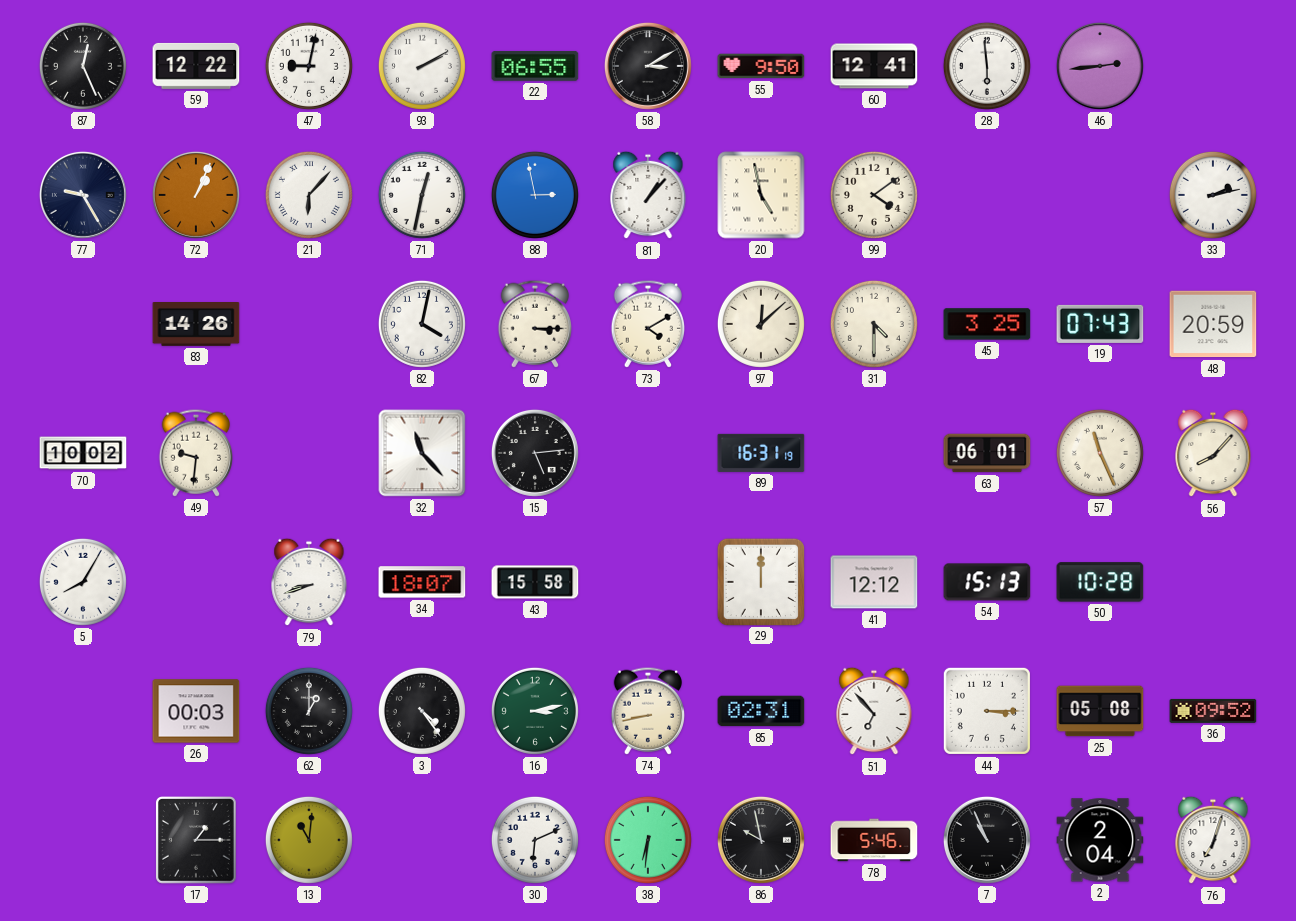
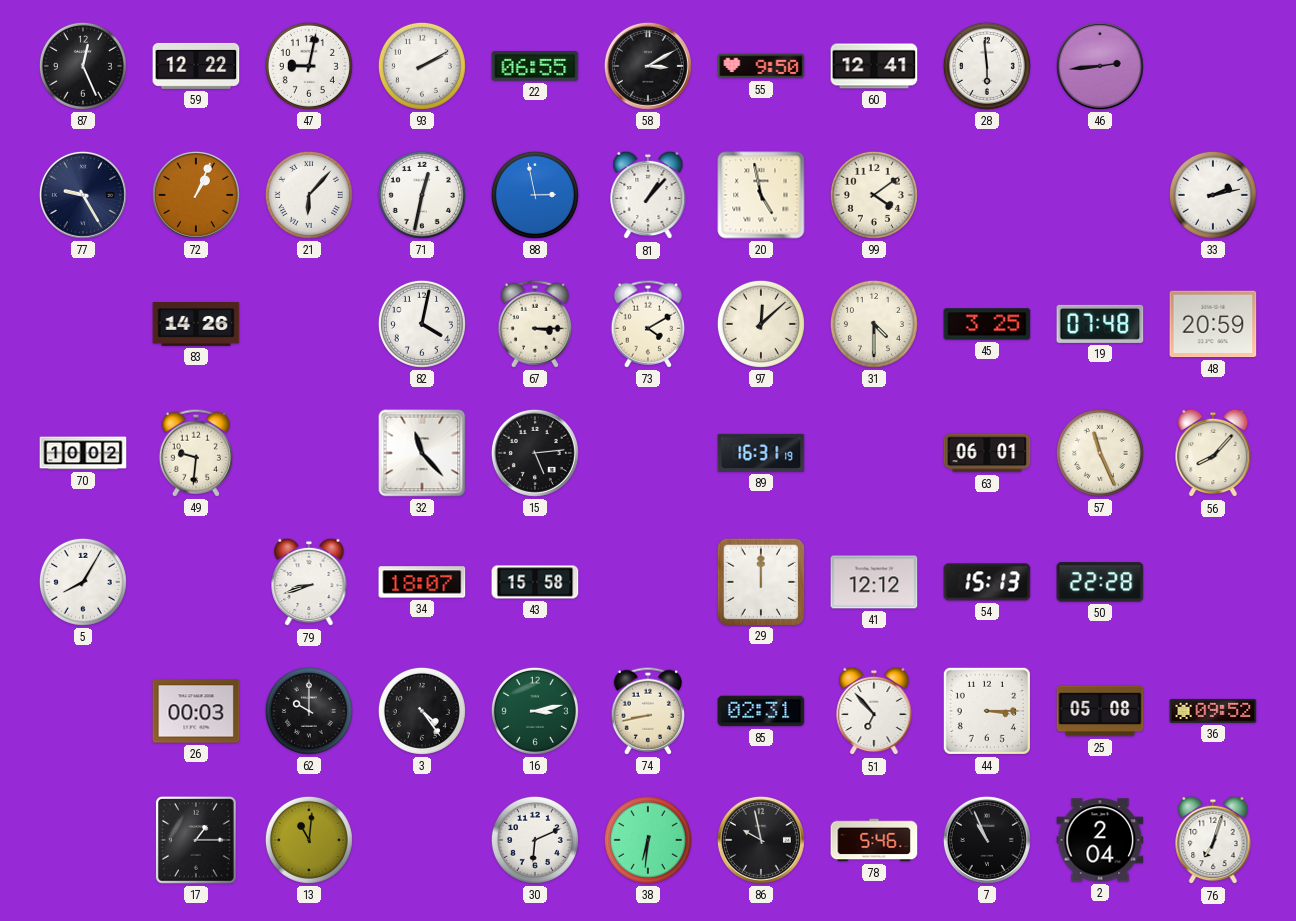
19: 07:43 -> 07:48
50: 10:28 -> 22:28
62: 1:00 -> 10:00
